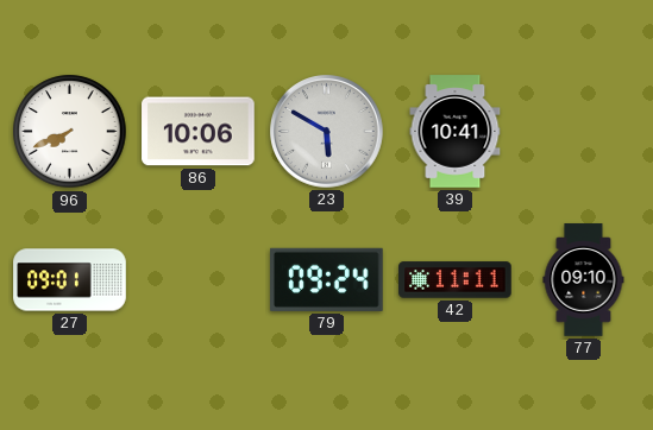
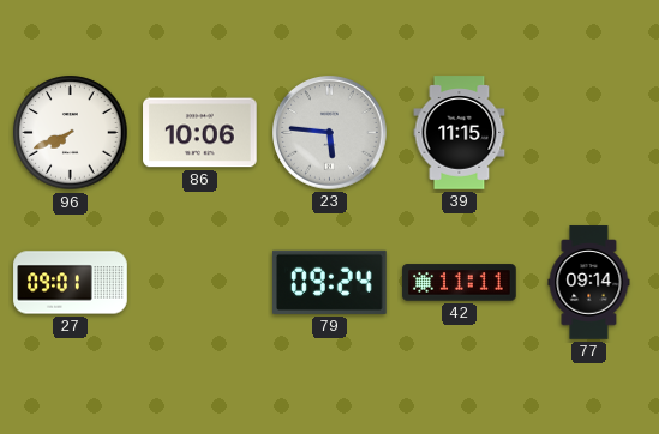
23: 5:50 -> 5:46
39: 10:41 -> 11:15
77: 09:10 -> 09:14
